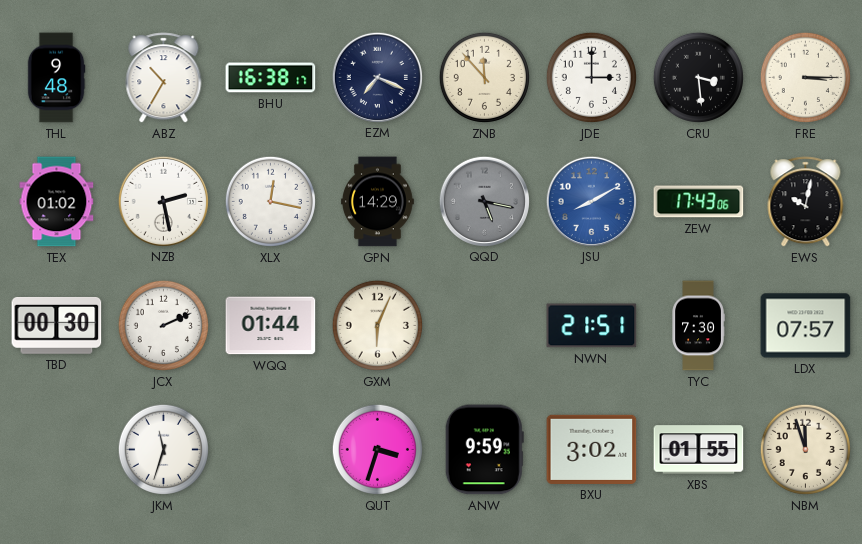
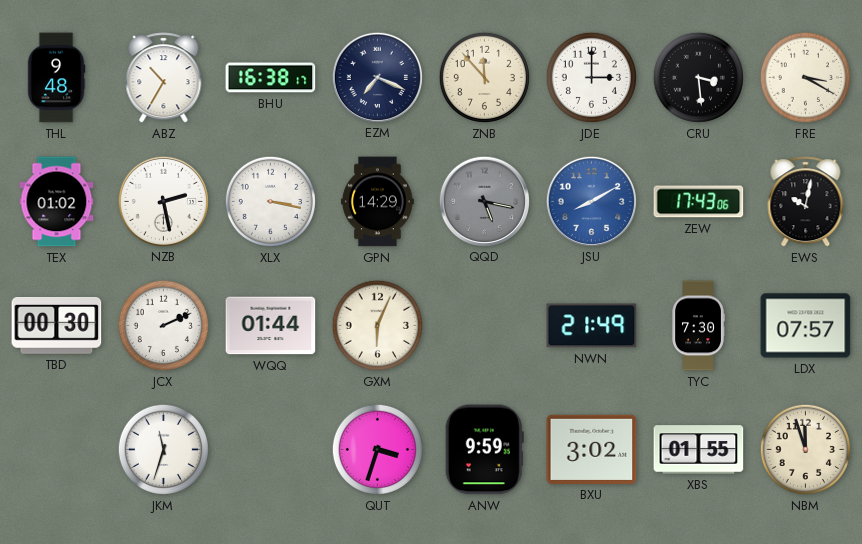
FRE: 3:15 -> 3:20
XLX: 12:17 -> 3:17
NWN: 21:51 -> 21:49
